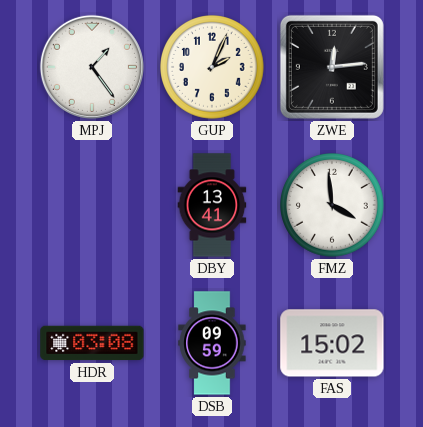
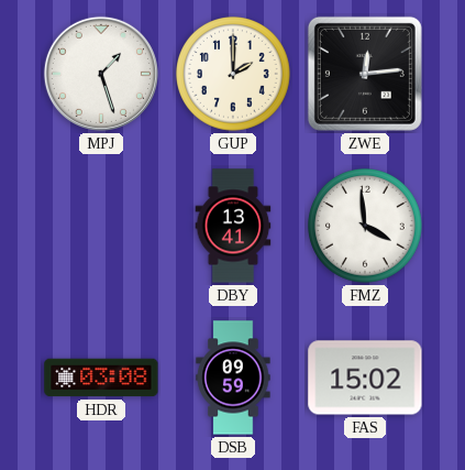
MPJ: 1:24 -> 1:27
GUP: 2:04 -> 2:00
